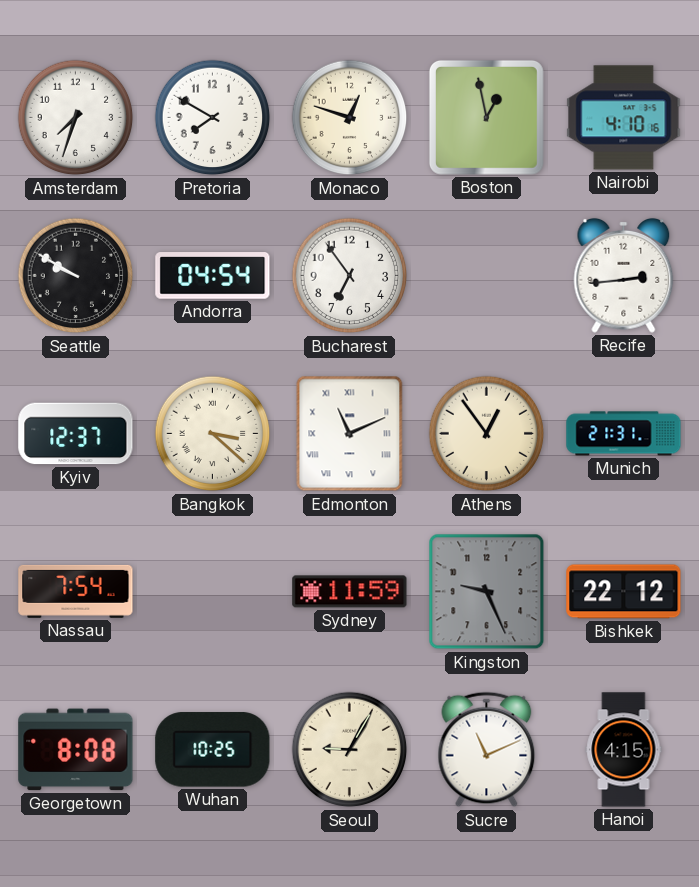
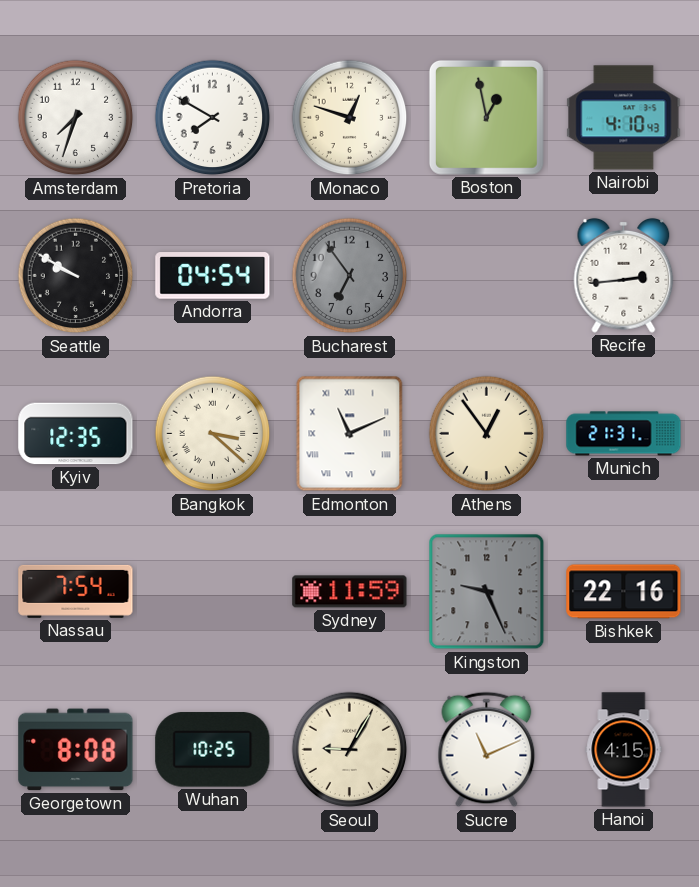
Nairobi: 4:10:16 -> 4:10:43
Bucharest dial: white -> grey
Kyiv: 12:37 -> 12:35
Bishkek: 22:12 -> 22:16
